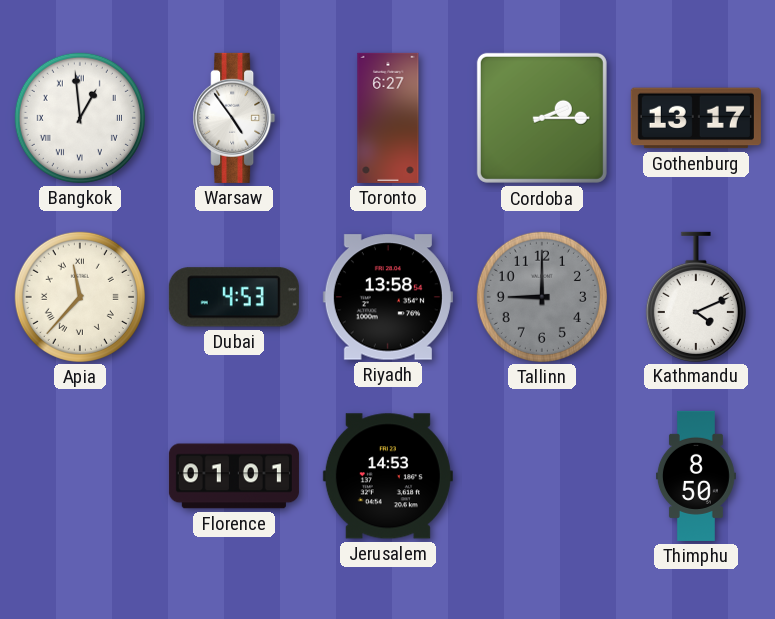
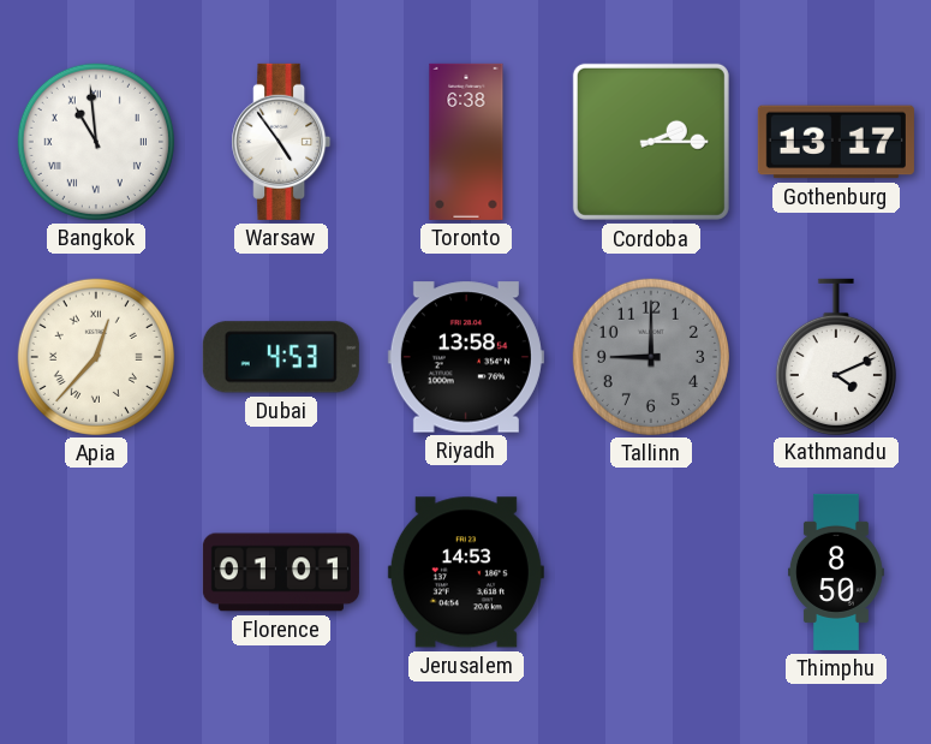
Bangkok: 12:59 -> 10:59
Toronto: 6:27 -> 6:38
Apia: 11:37 -> 12:37
